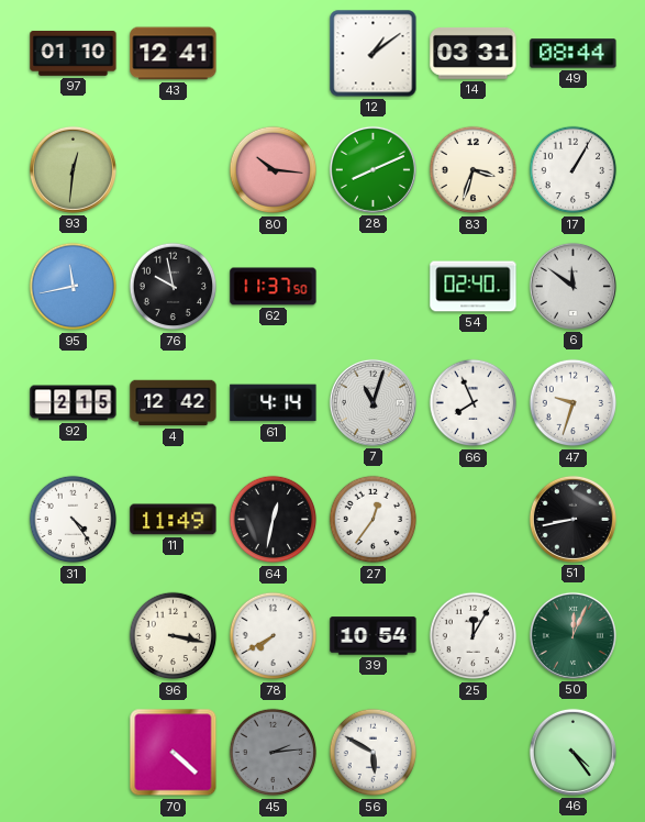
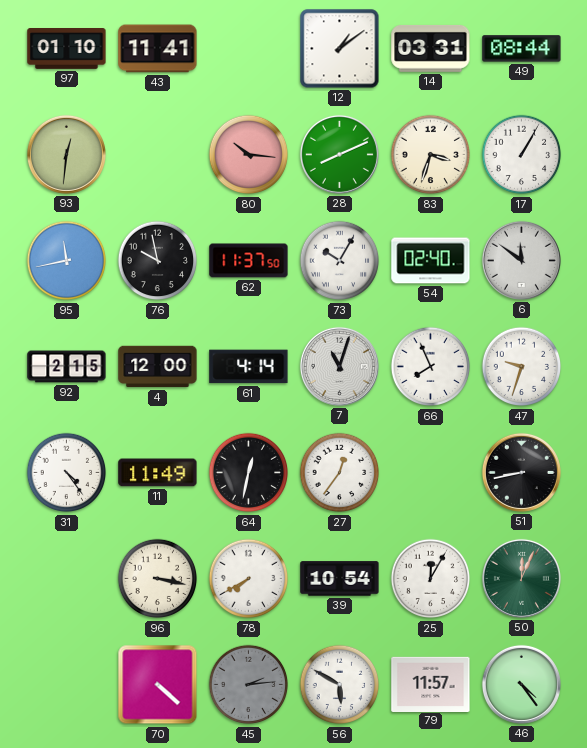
43: 12:41 -> 11:41
73: none -> 10:05
4: 12:42 -> 12:00
79: none -> 11:57
